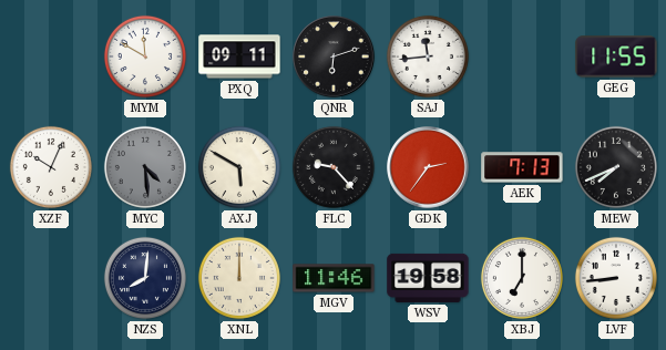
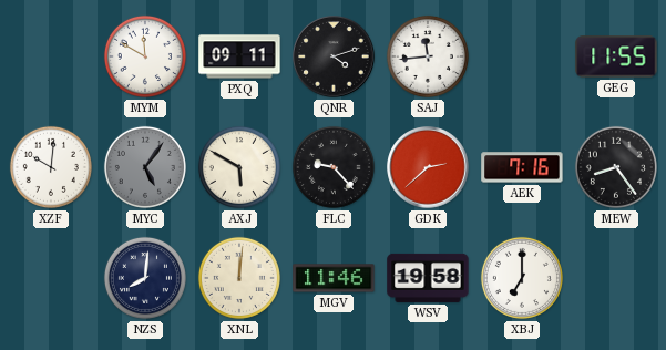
QNR: 6:12 -> 4:12
XZF: 10:04 -> 10:01
MYC: 4:29 -> 5:06
GDK: 2:36 -> 2:38
AEK: 7:13 -> 7:16
MEW: 7:41 -> 8:24
XNL: 12:00 -> 12:01
LVF: 8:44 -> none
